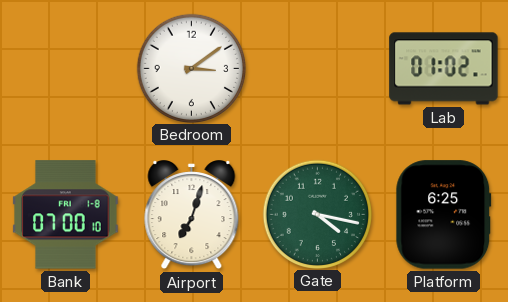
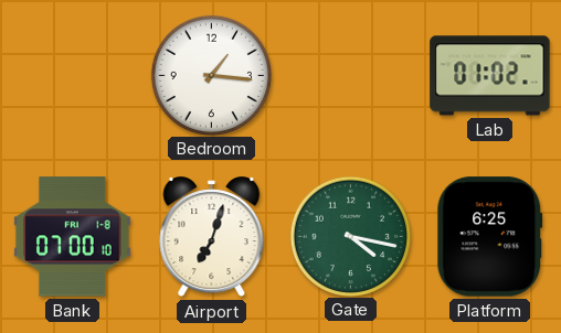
Bedroom: 3:09 -> 1:16
